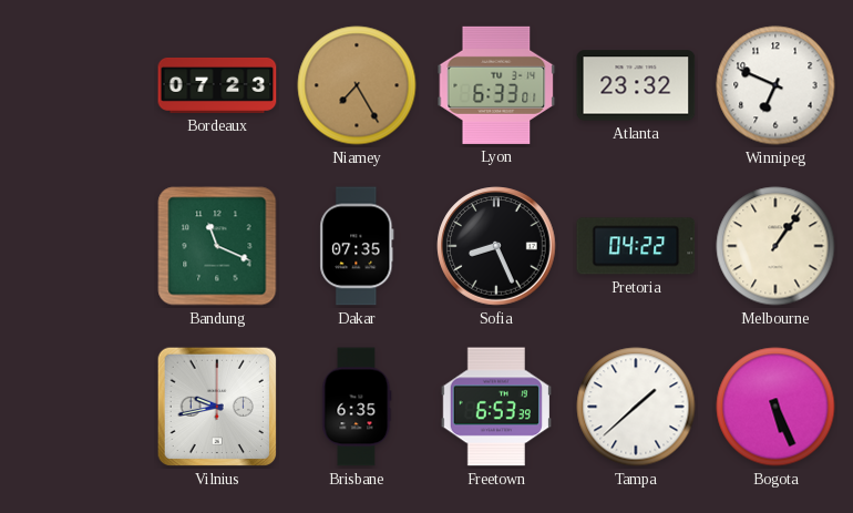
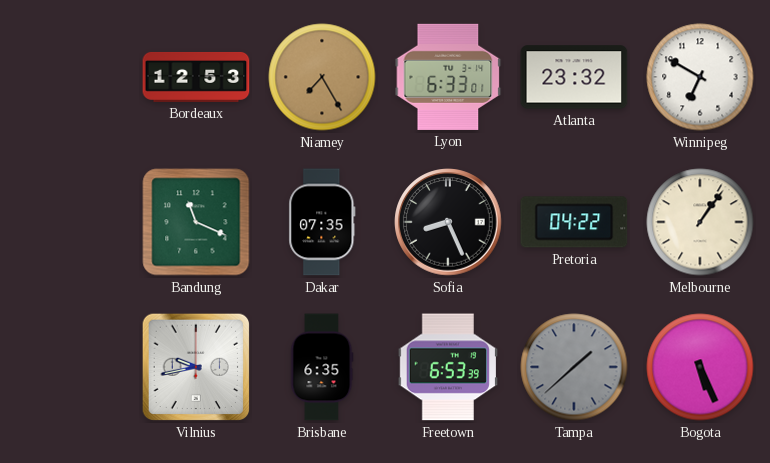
Bordeaux: 07:23 -> 12:53
Winnipeg: 6:49 -> 6:50
Tampa dial: white -> grey
